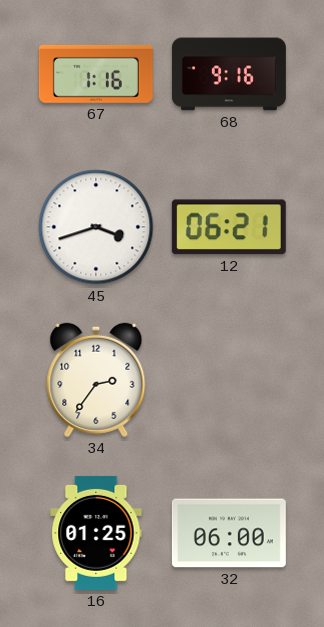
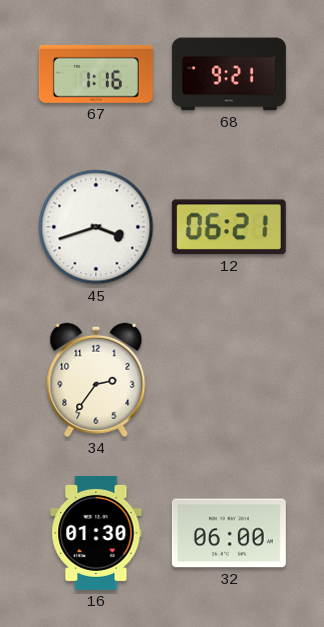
68: 9:16 -> 9:21
16: 01:25 -> 01:30
